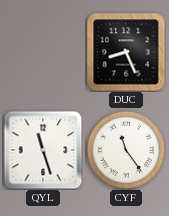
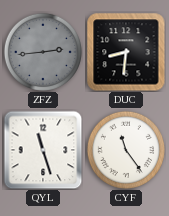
ZFZ: none -> 2:44
DUC: 8:26 -> 8:31
